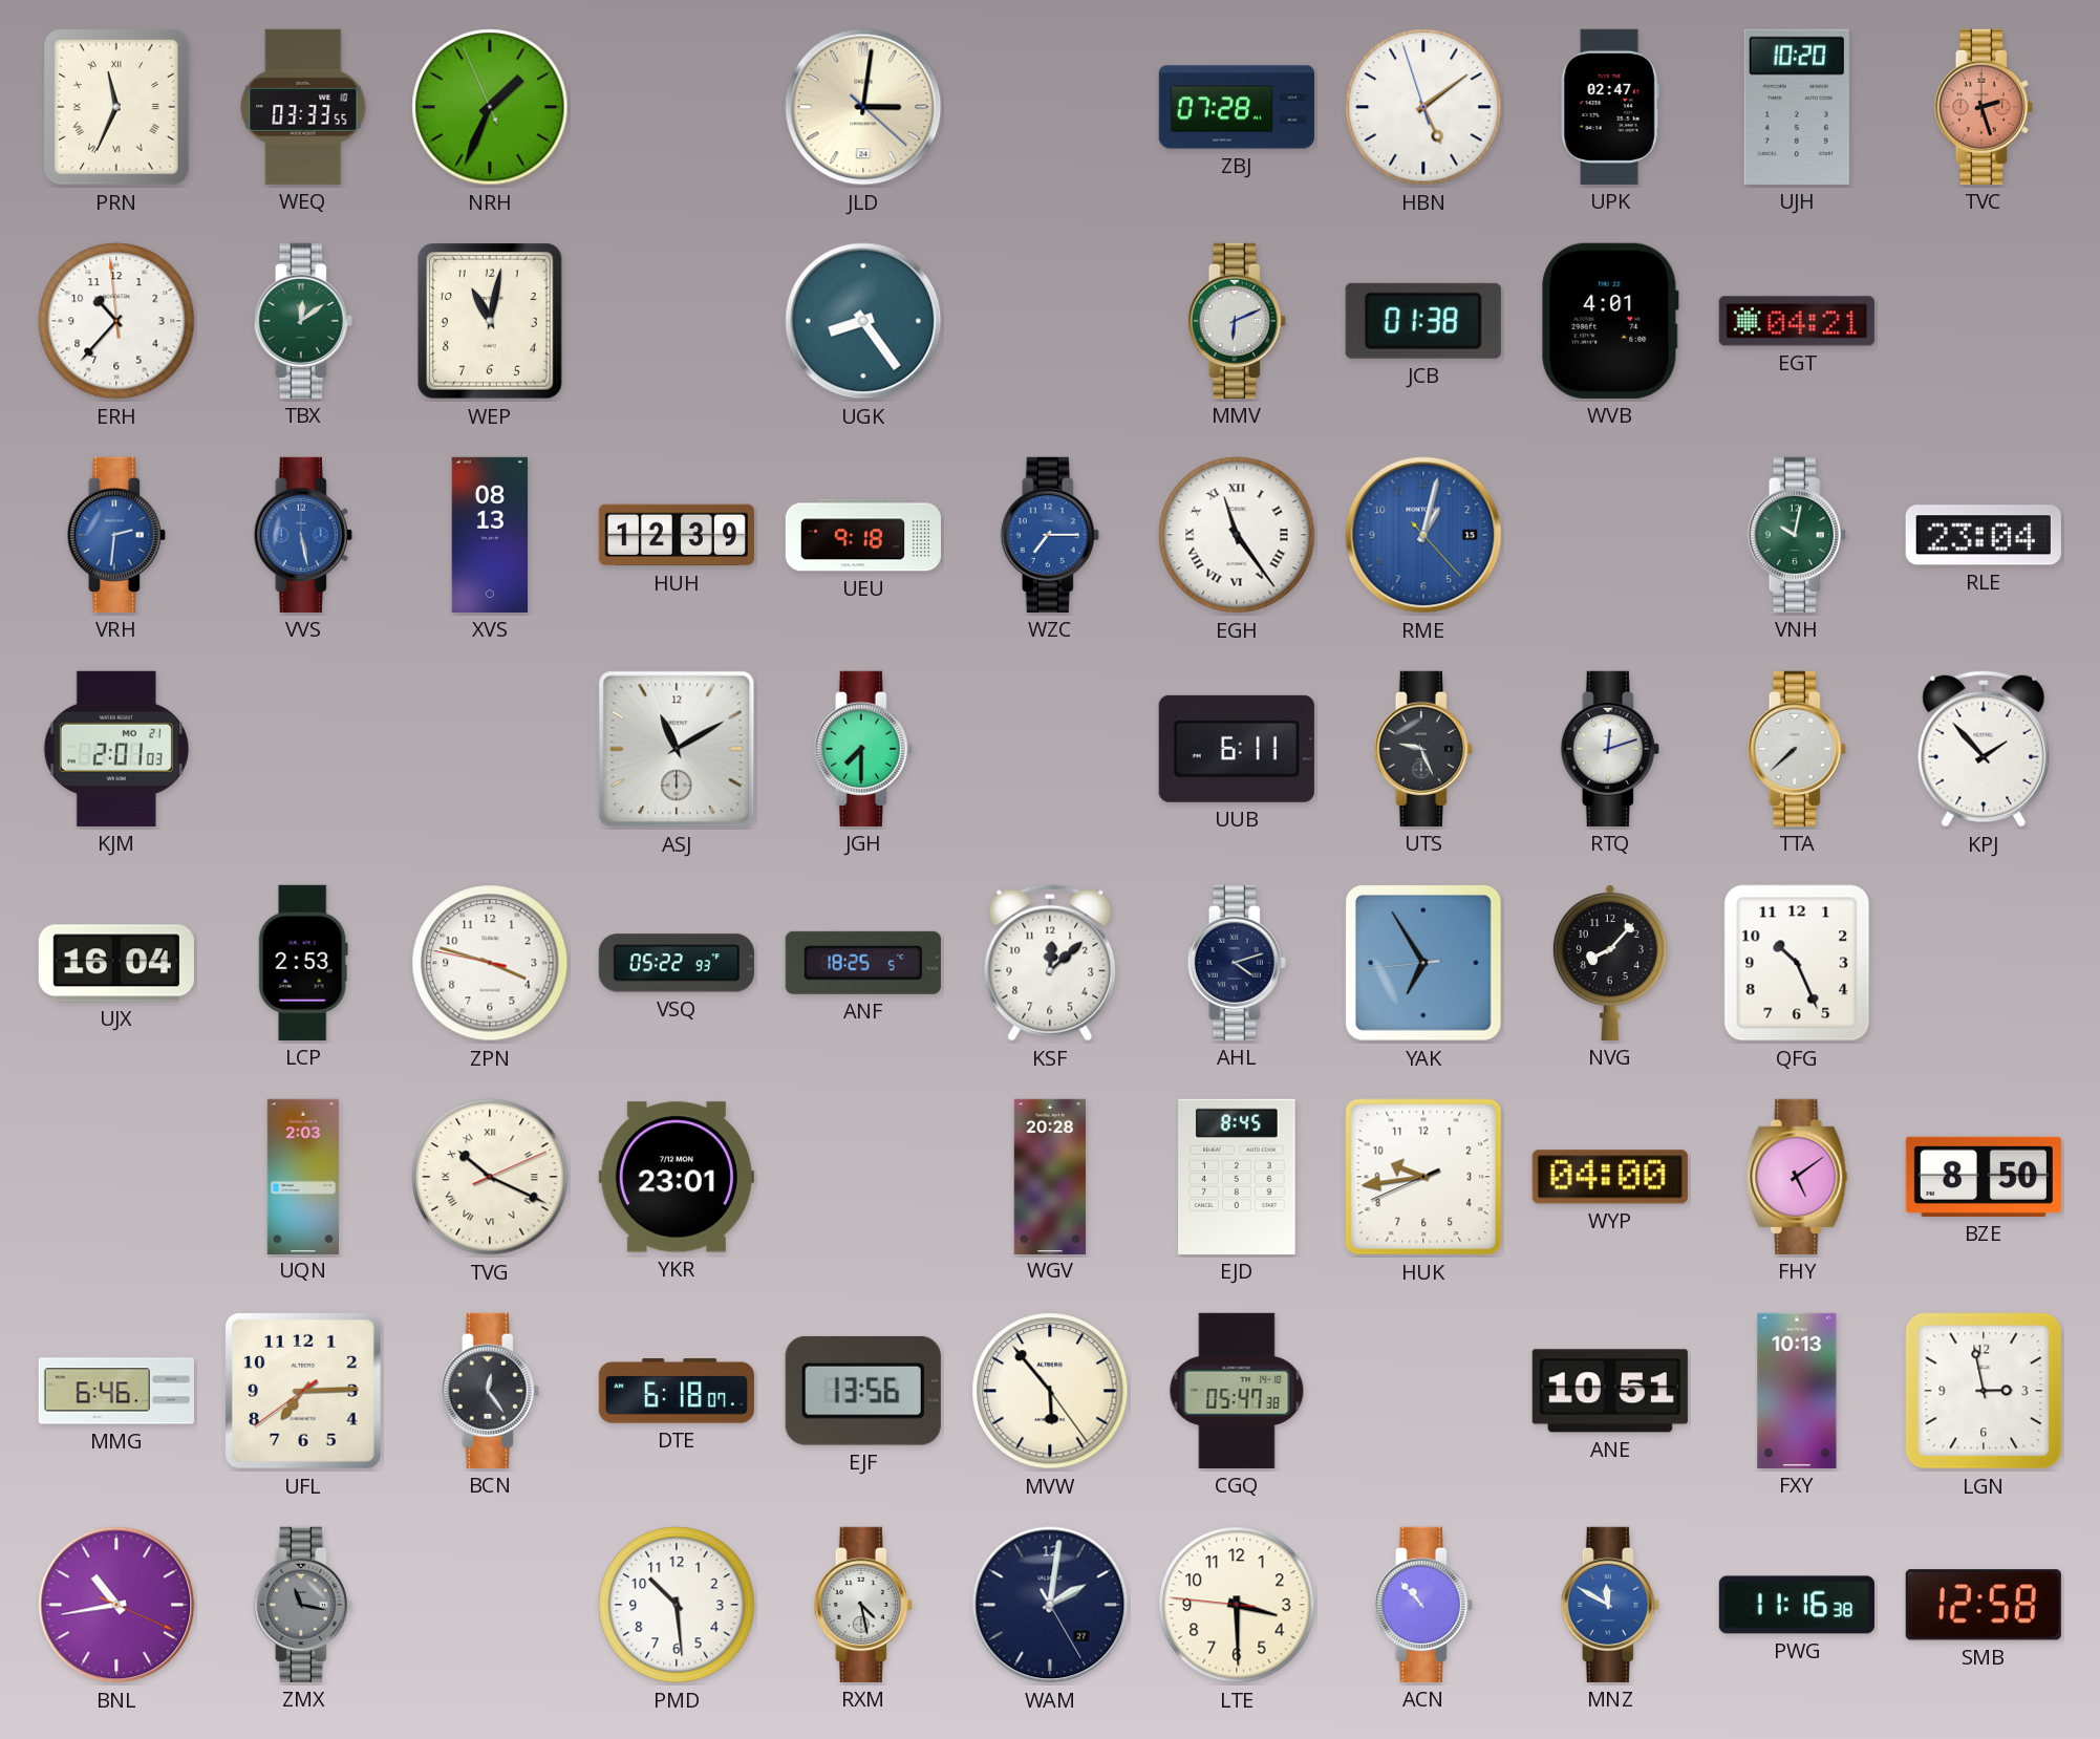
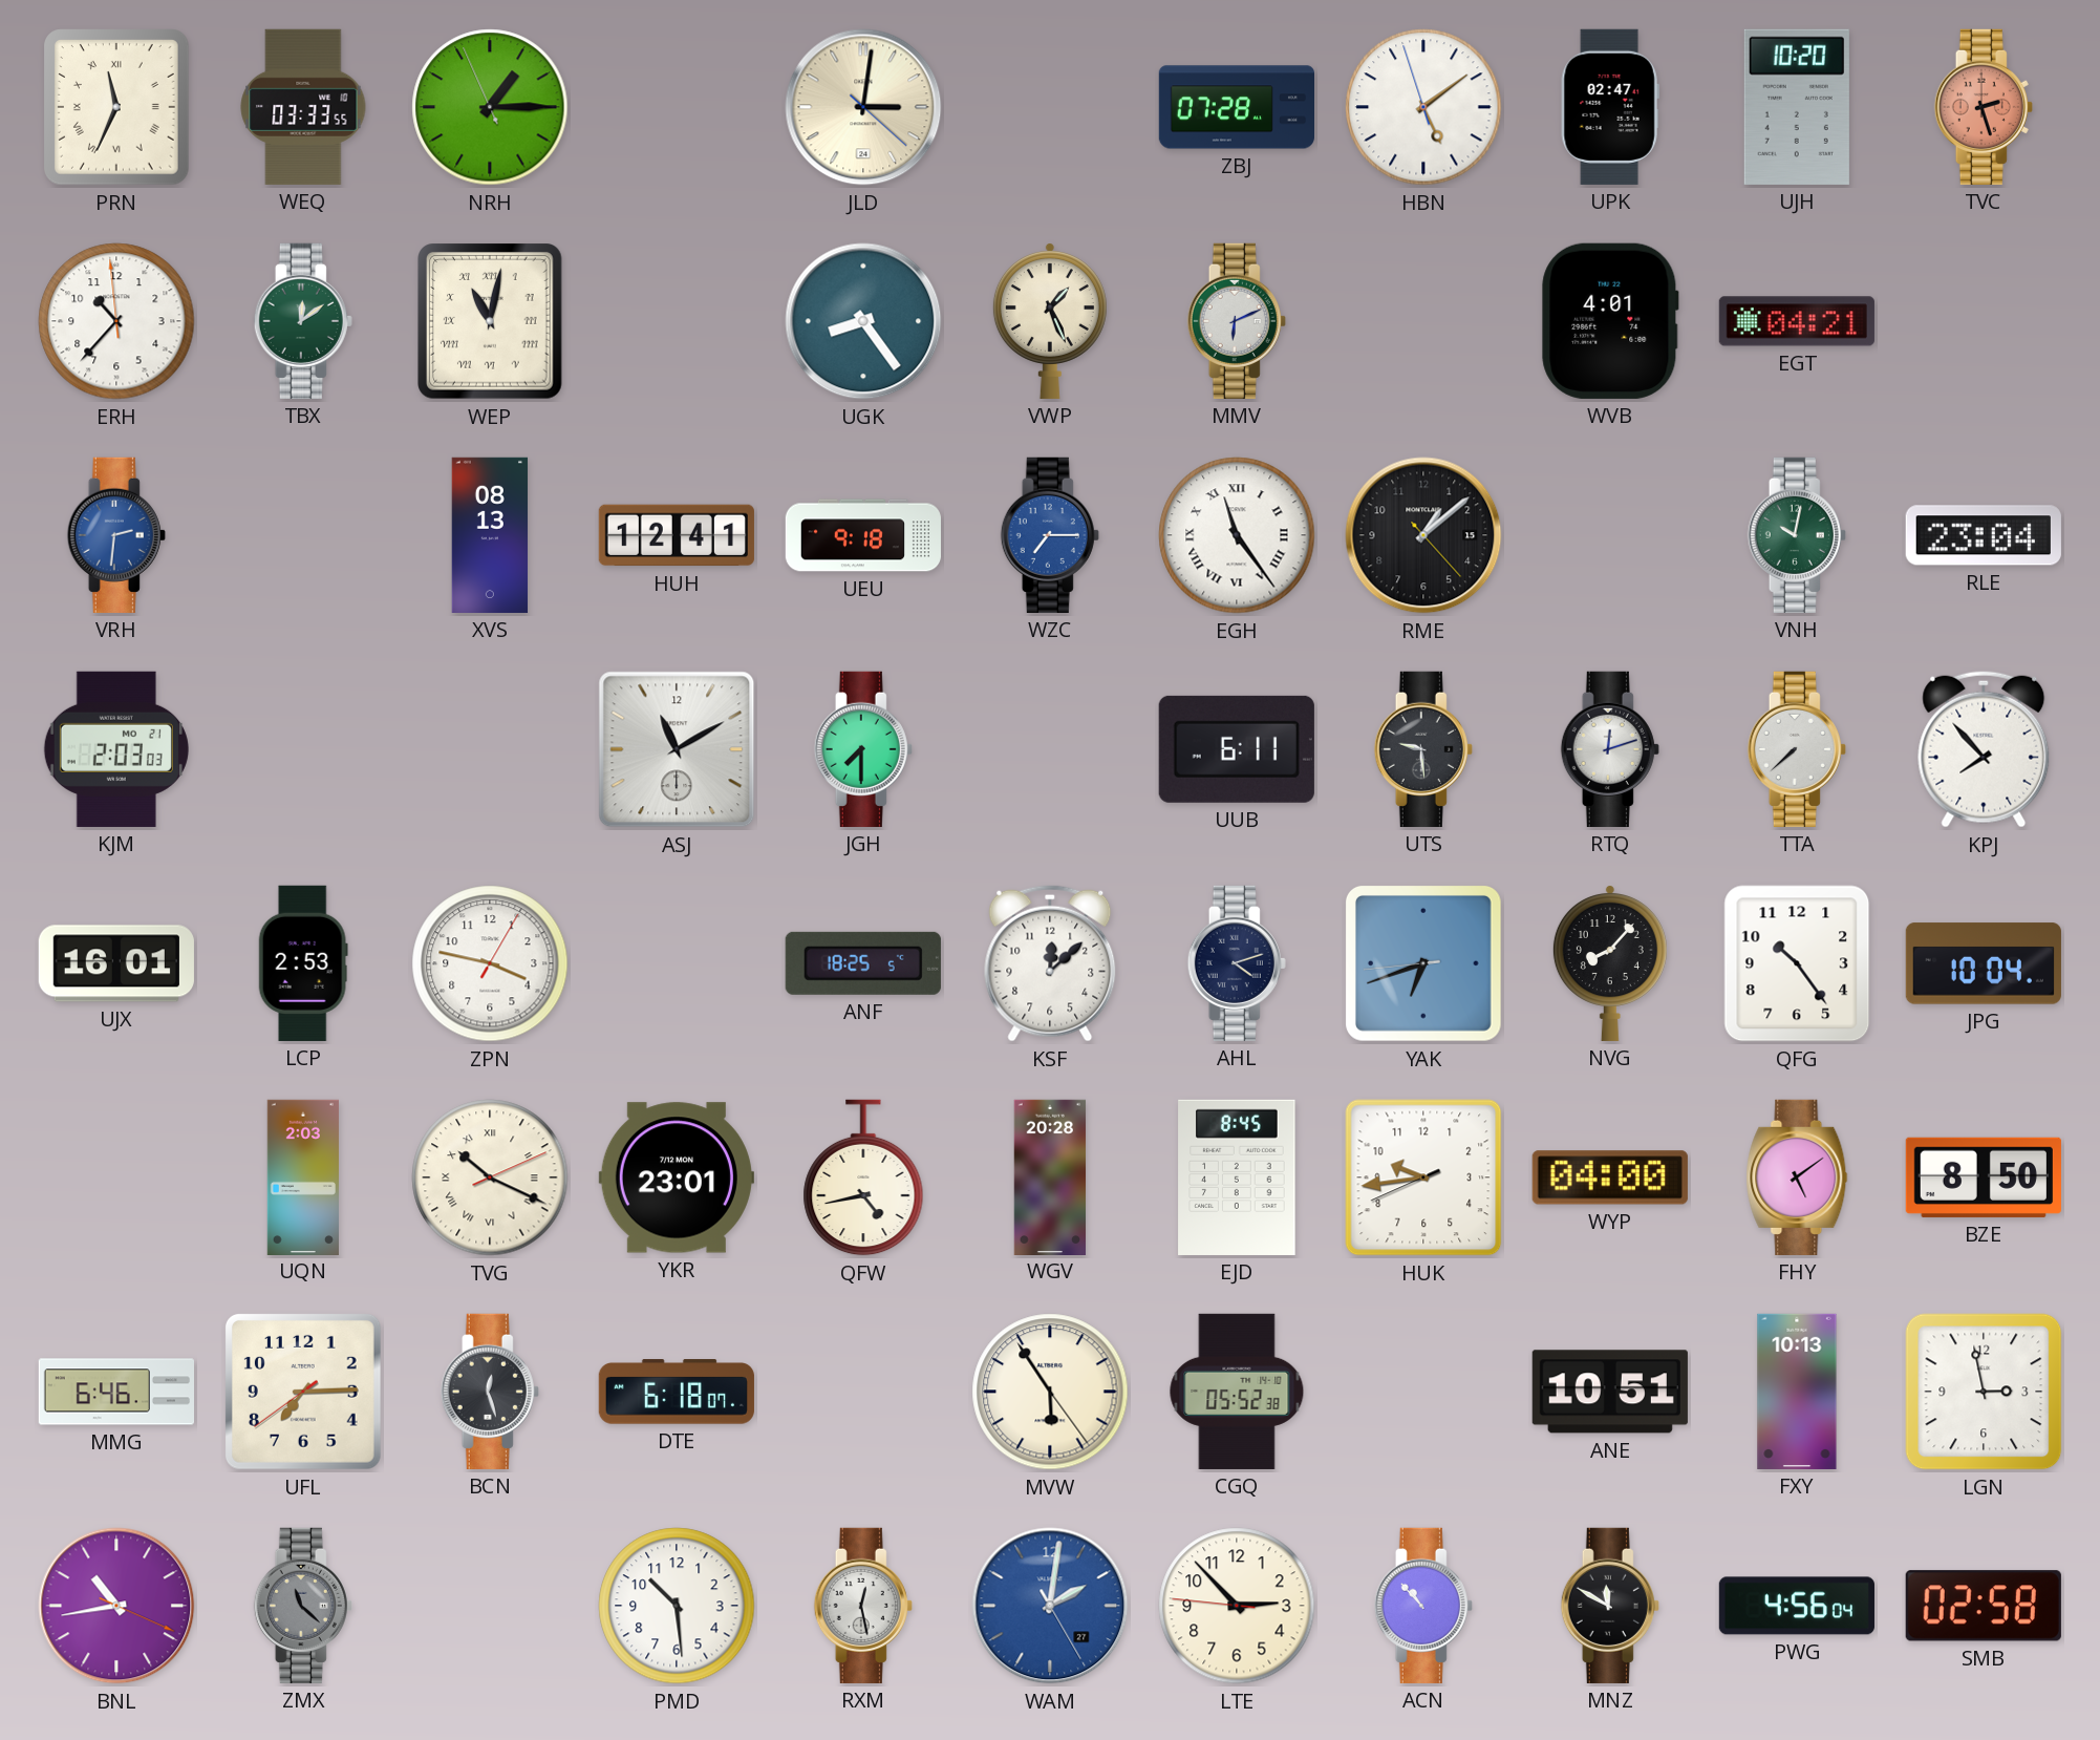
NRH: 1:33 -> 1:14
WEP numerals: Arabic -> Roman
VWP: none -> 1:26
JCB: 01:38 -> none
VVS: 5:28 -> none
HUH: 12:39 -> 12:41
RME: 1:02 -> 1:08
RME dial: blue -> black
KJM: 2:01 -> 2:03
UTS: 9:26 -> 9:29
KPJ: 1:53 -> 7:53
UJX: 16:04 -> 16:01
ZPN: 3:47:47 -> 3:47:05
VSQ: 05:22 -> none
YAK: 6:54 -> 6:41
QFG: 10:26 -> 10:24
JPG: none -> 10:04
QFW: none -> 4:43
BCN: 12:24 -> 12:27
EJF: 13:56 -> none
MVW: 5:53 -> 5:54
CGQ: 05:47 -> 05:52
ZMX: 11:17 -> 11:22
RXM: 4:28 -> 12:28
WAM dial: navy -> blue
LTE: 3:29 -> 2:52
MNZ dial: blue -> black
PWG: 11:16 -> 4:56
SMB: 12:58 -> 02:58
